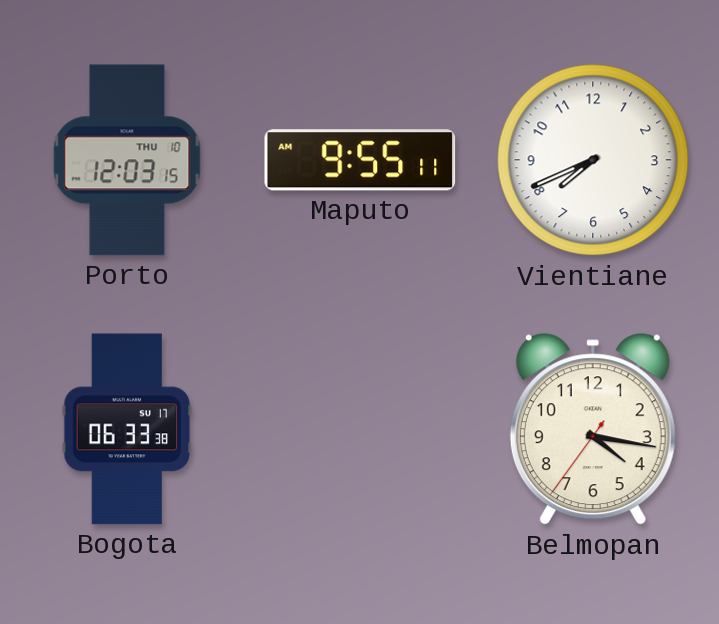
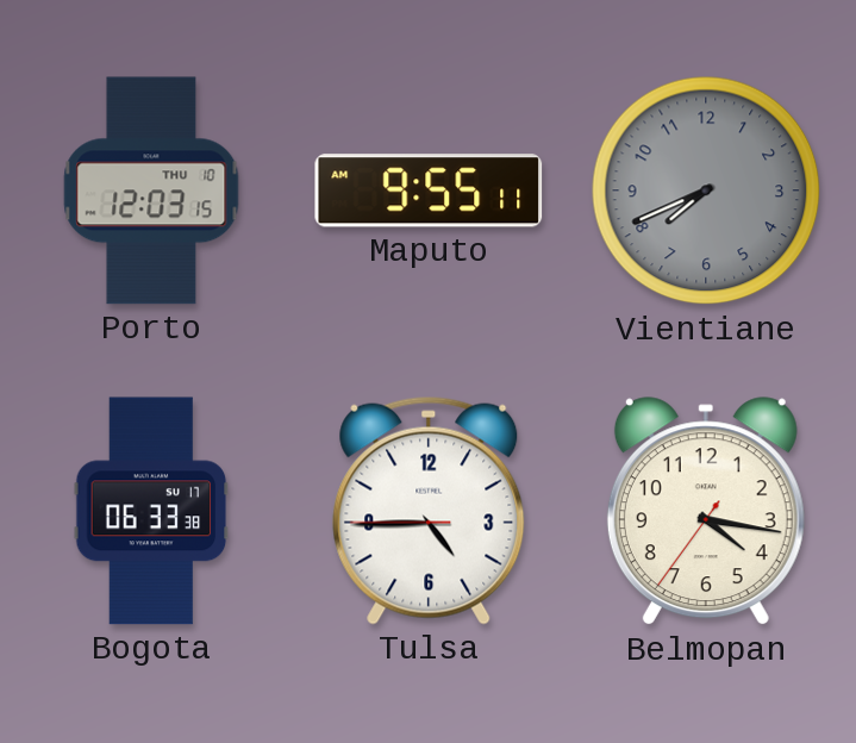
Vientiane dial: white -> grey
Tulsa: none -> 4:44
